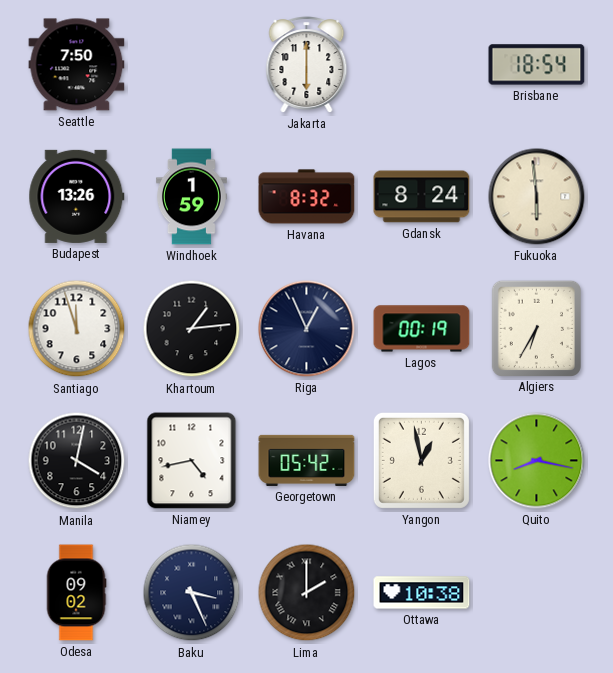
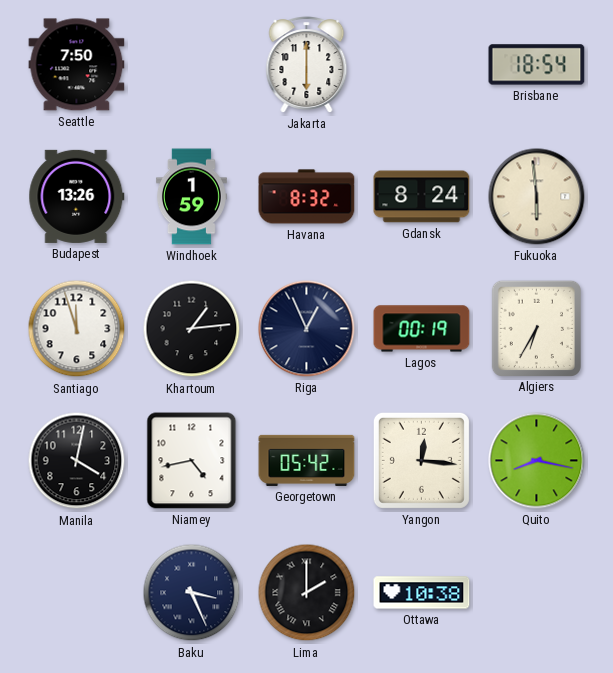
Yangon: 12:58 -> 12:16
Odesa: 09:02 -> none
